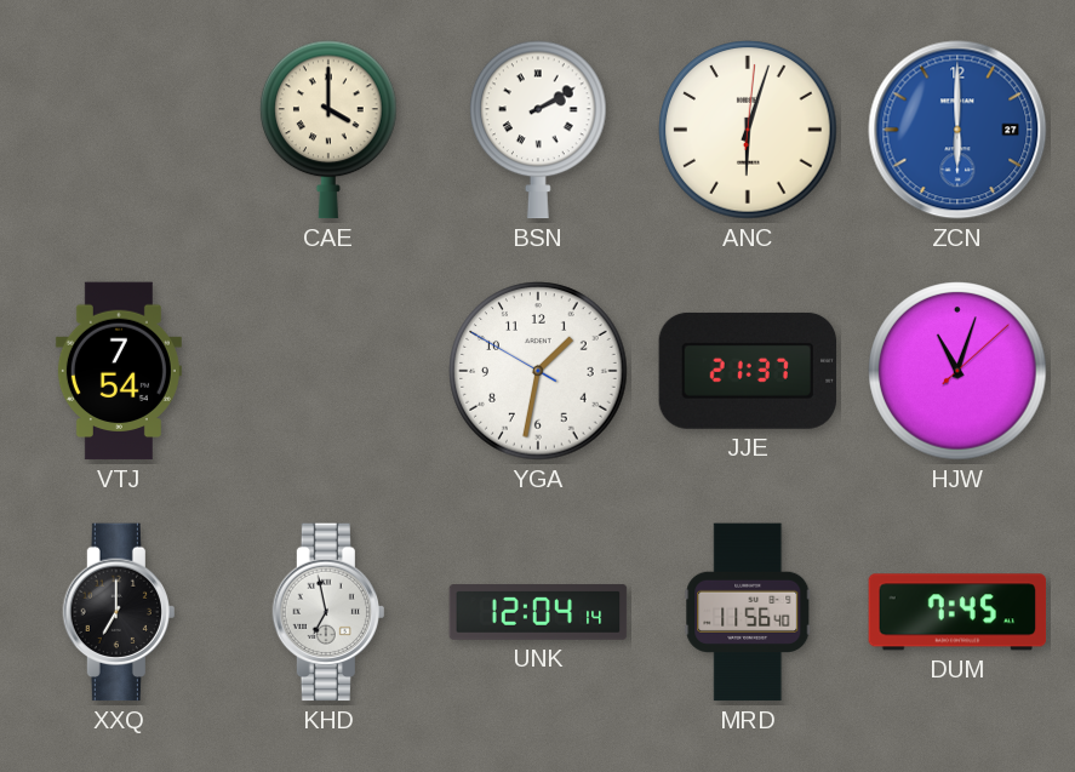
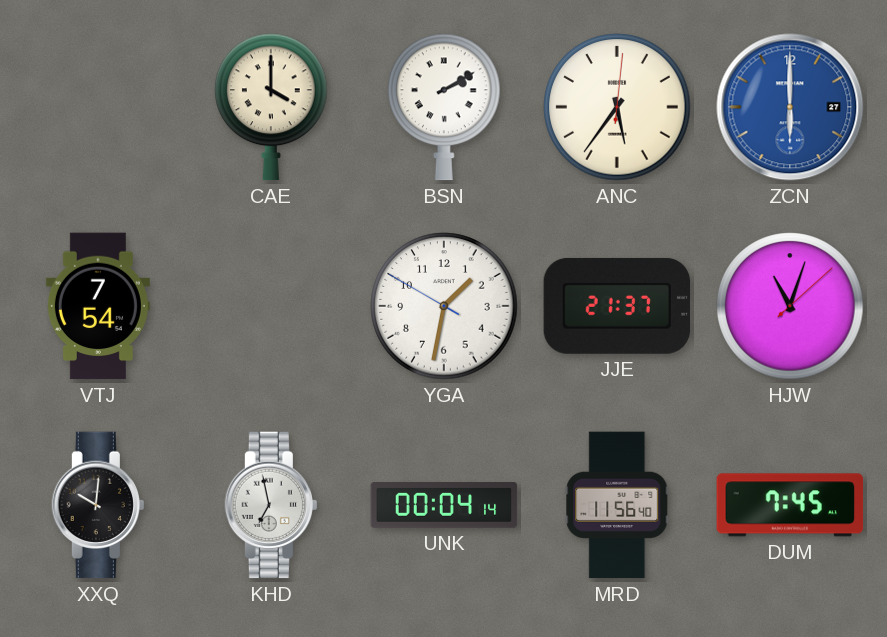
ANC: 6:03 -> 5:36
XXQ: 7:00 -> 10:01
UNK: 12:04 -> 00:04
